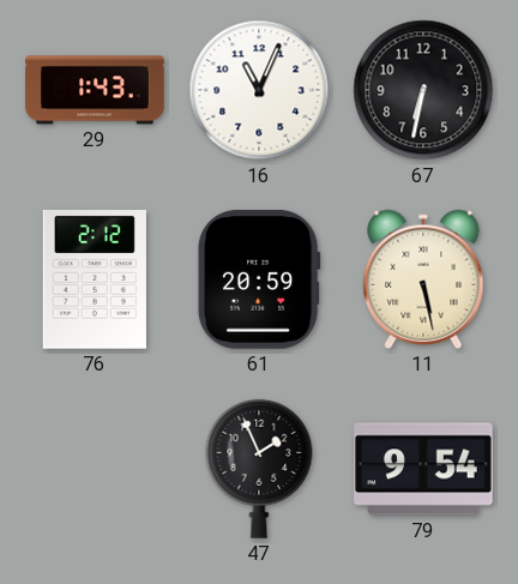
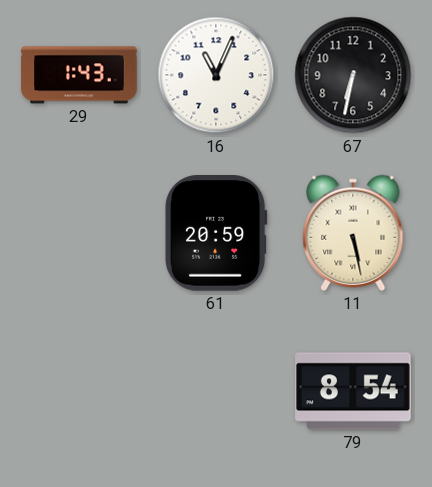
76: 2:12 -> none
47: 1:56 -> none
79: 9:54 -> 8:54
